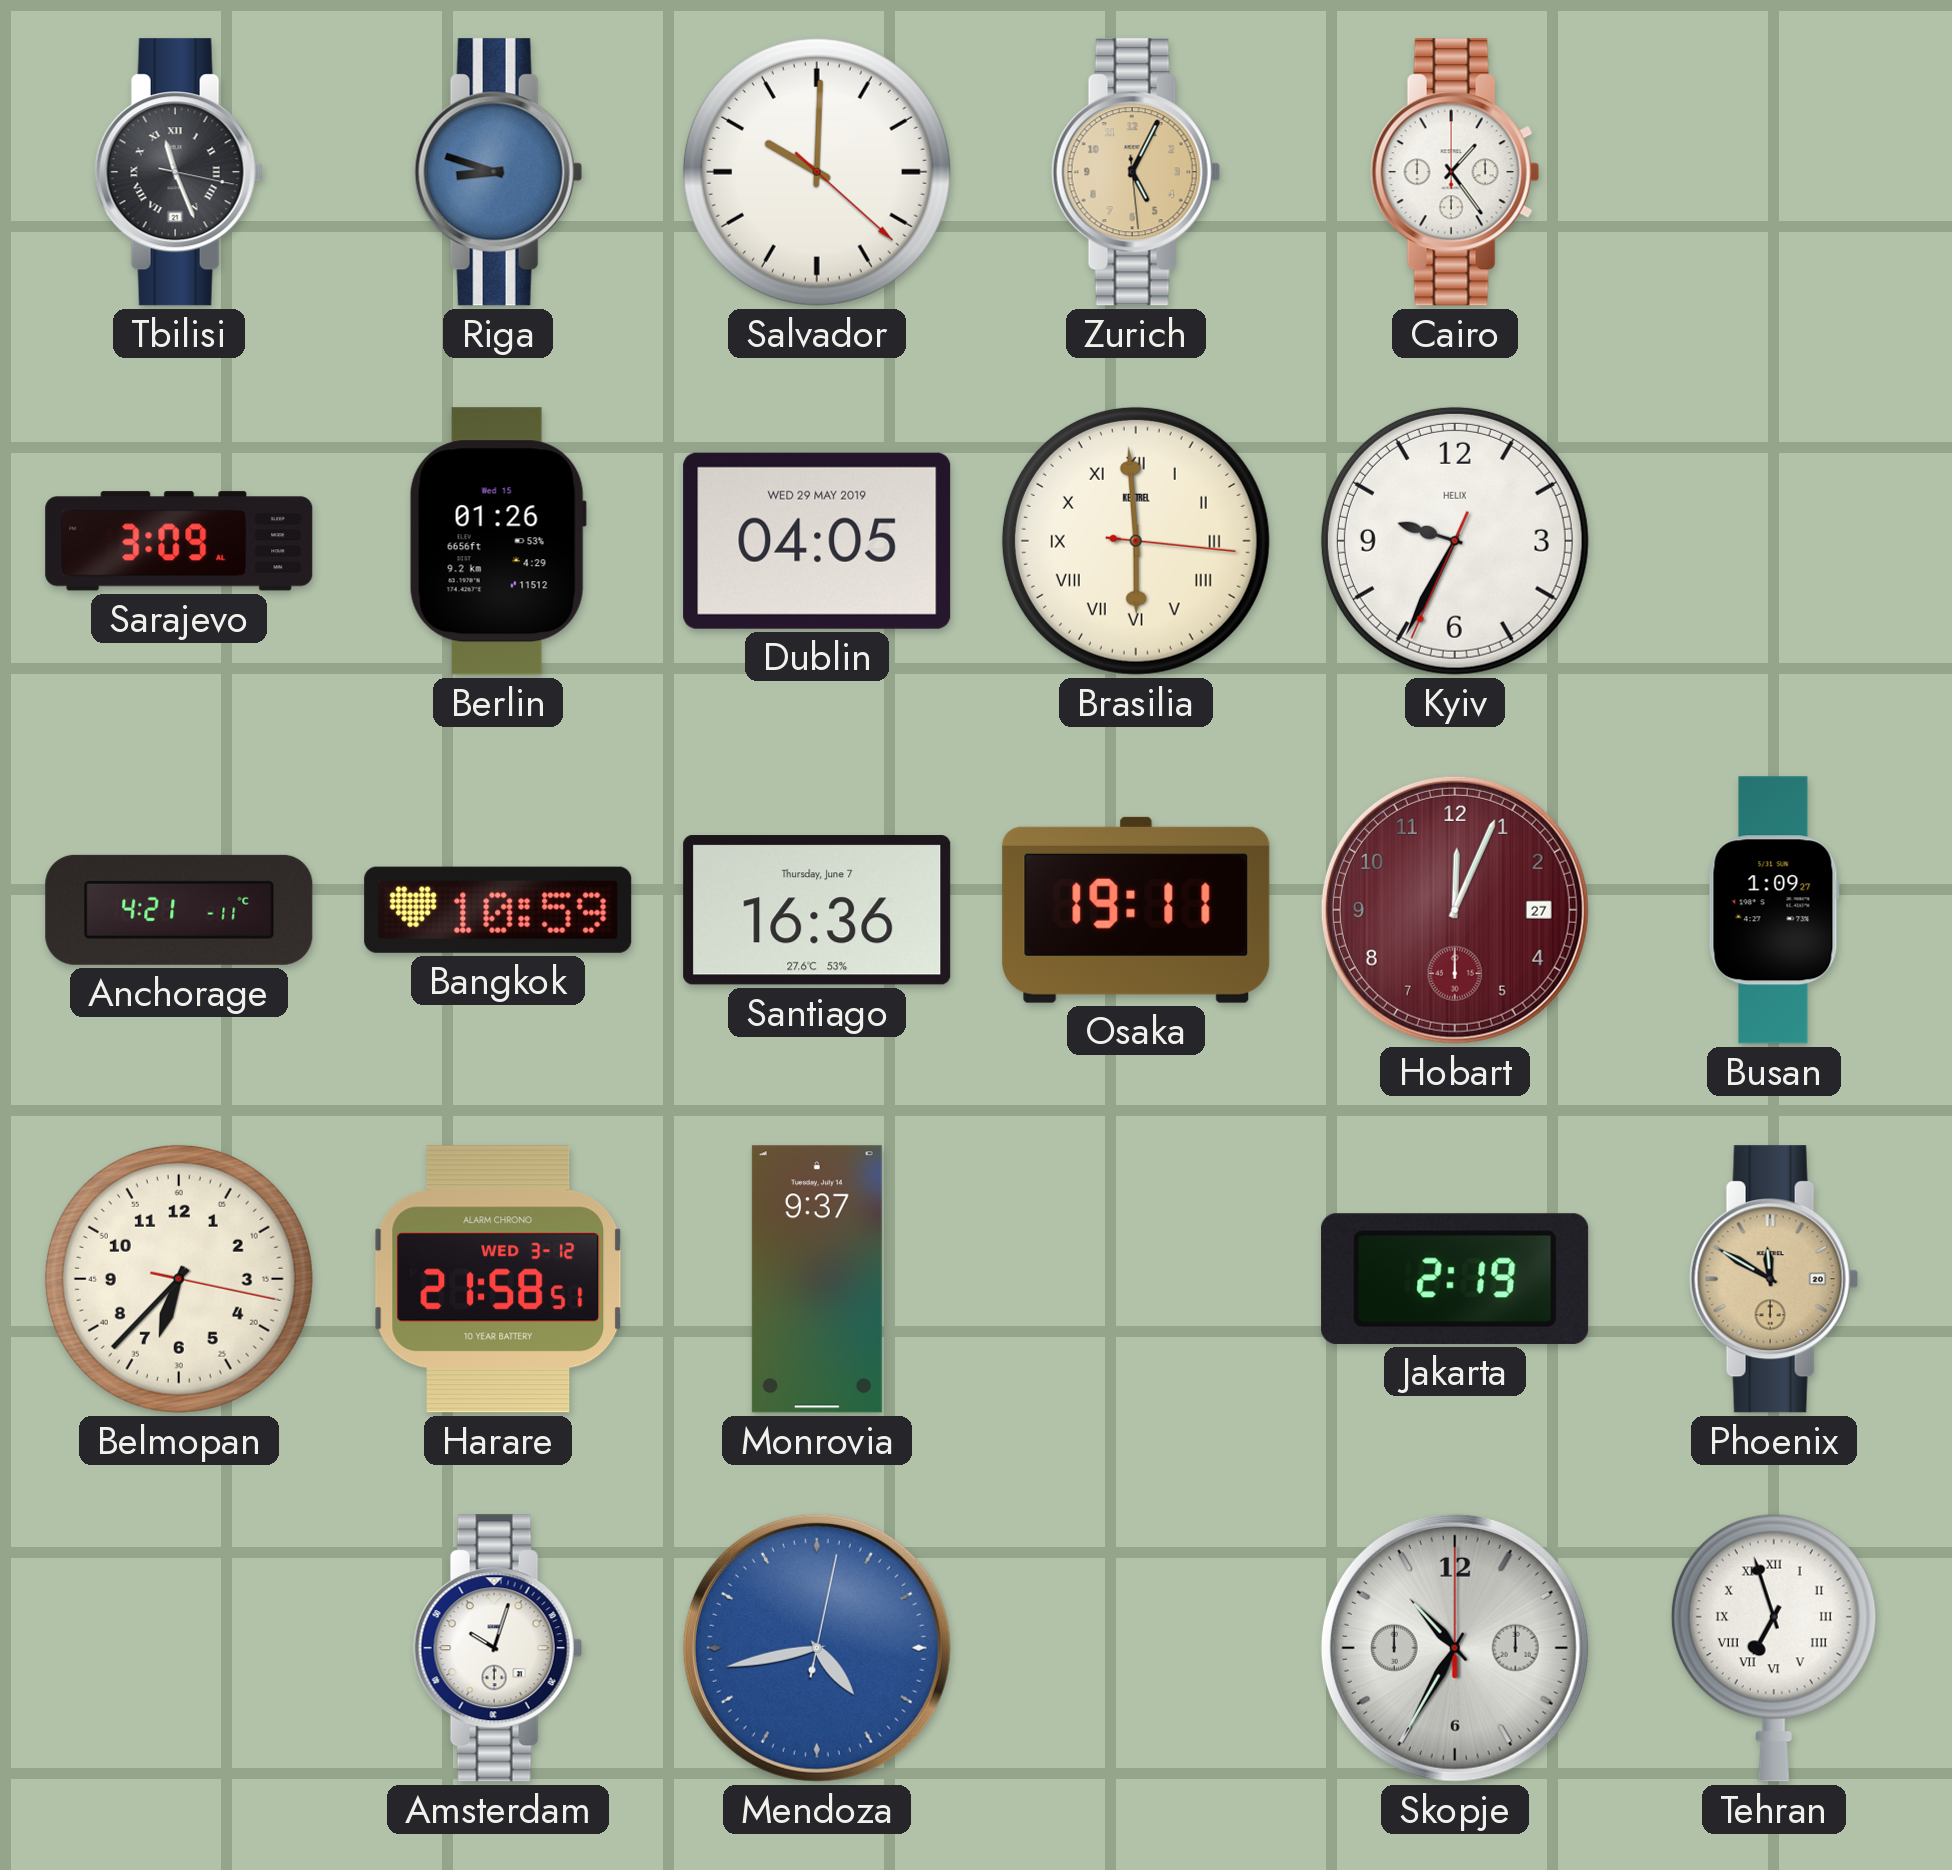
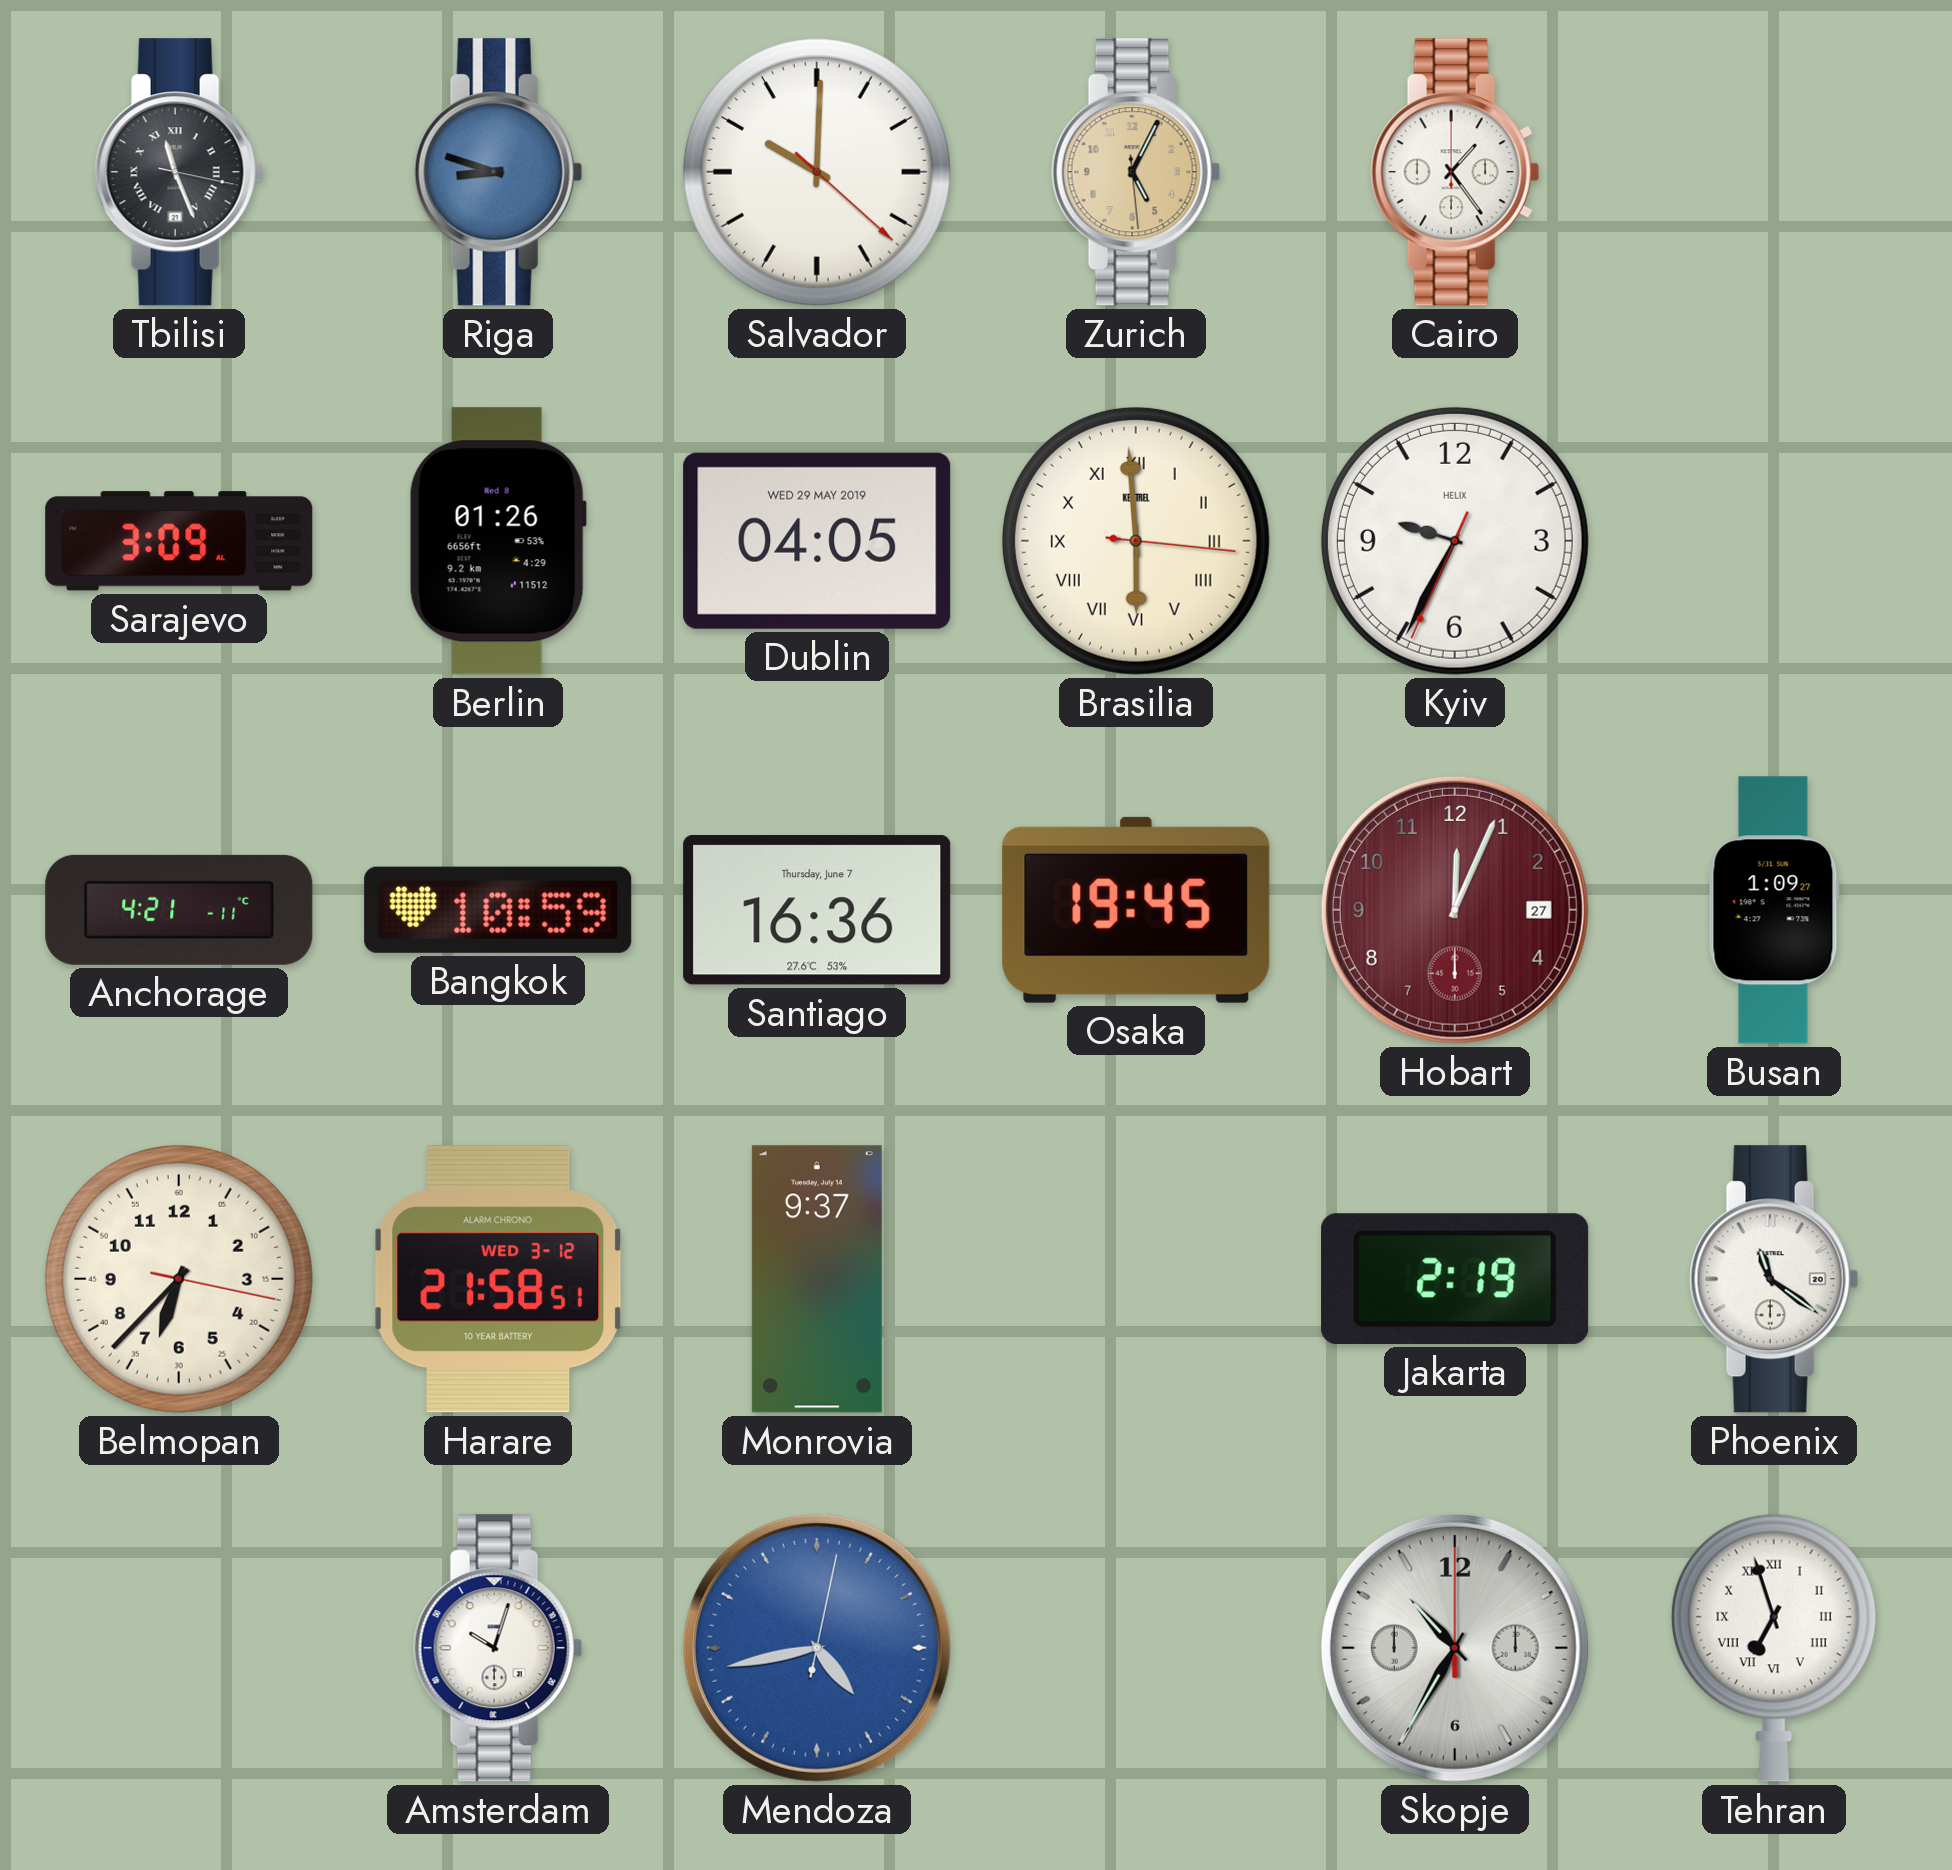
Berlin date: Wed 15 -> Wed 8
Osaka: 19:11 -> 19:45
Phoenix: 11:50 -> 11:21
Phoenix dial: champagne -> white
